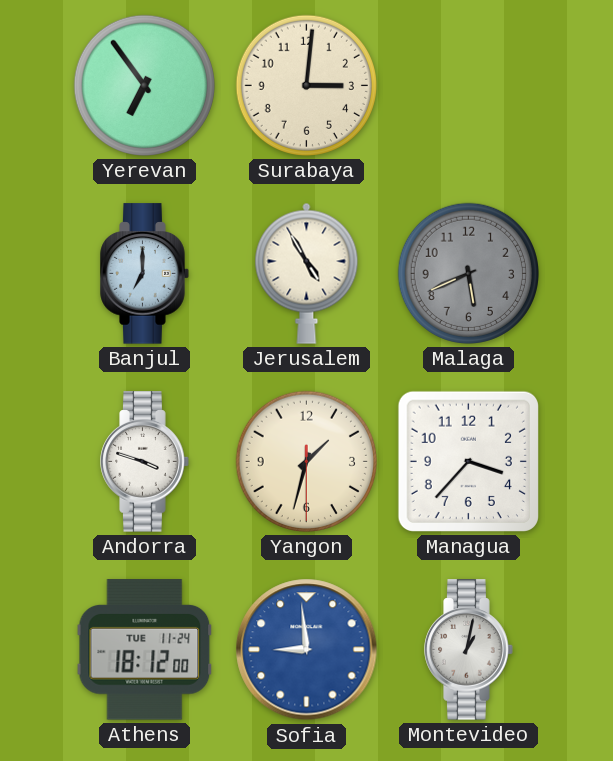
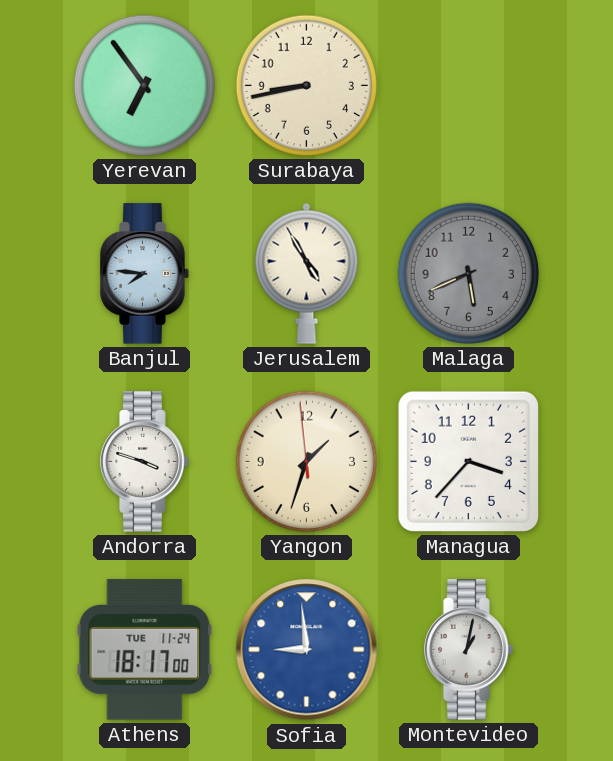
Surabaya: 3:01 -> 8:43
Banjul: 7:00 -> 7:46
Yangon: 1:32:30 -> 1:32:59
Athens: 18:12 -> 18:17
